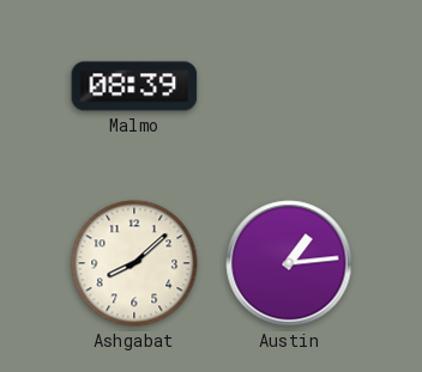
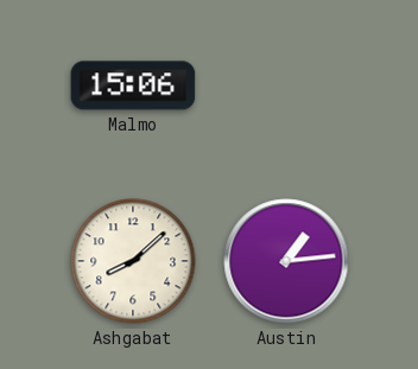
Malmo: 08:39 -> 15:06
